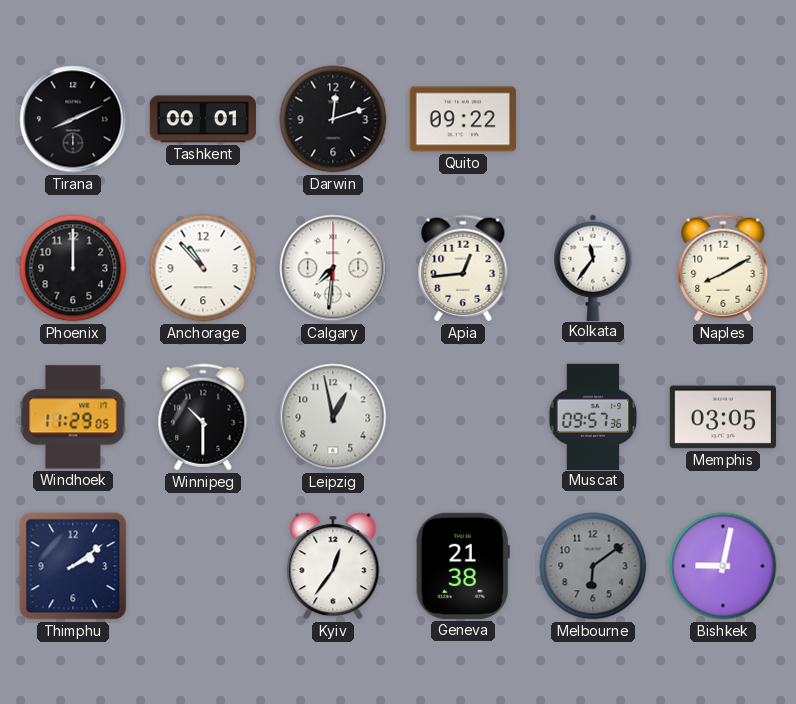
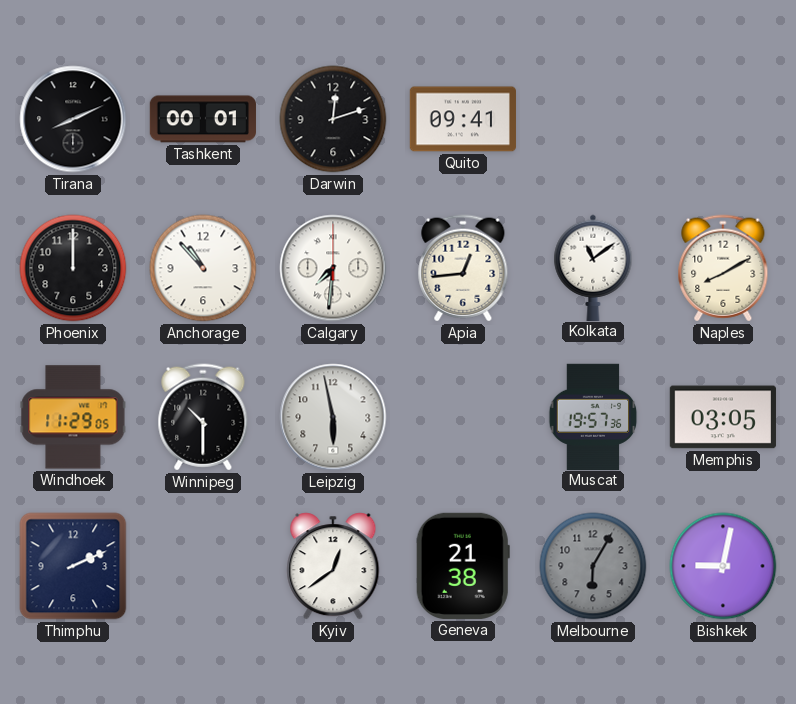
Quito: 09:22 -> 09:41
Kolkata: 11:36 -> 11:09
Leipzig: 12:58 -> 5:58
Muscat: 09:57 -> 19:57
Thimphu: 2:09 -> 2:11
Kyiv: 12:36 -> 12:39
Melbourne: 6:09 -> 6:05
